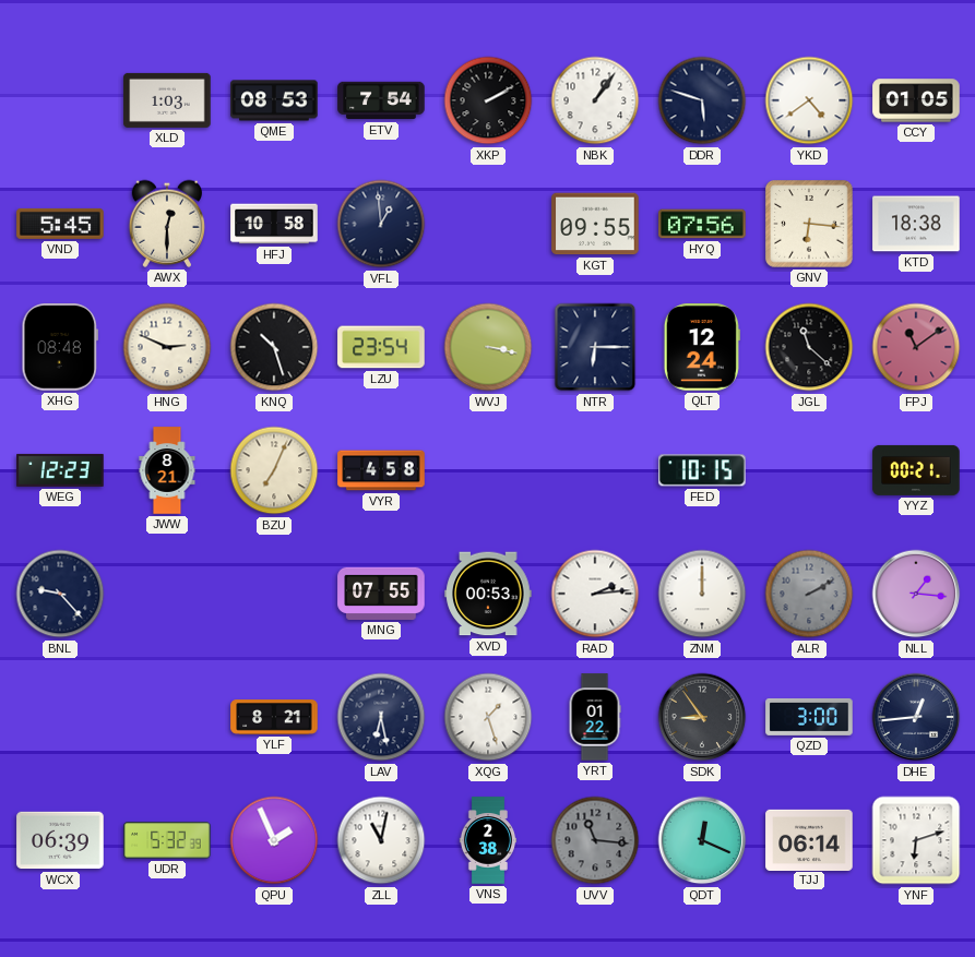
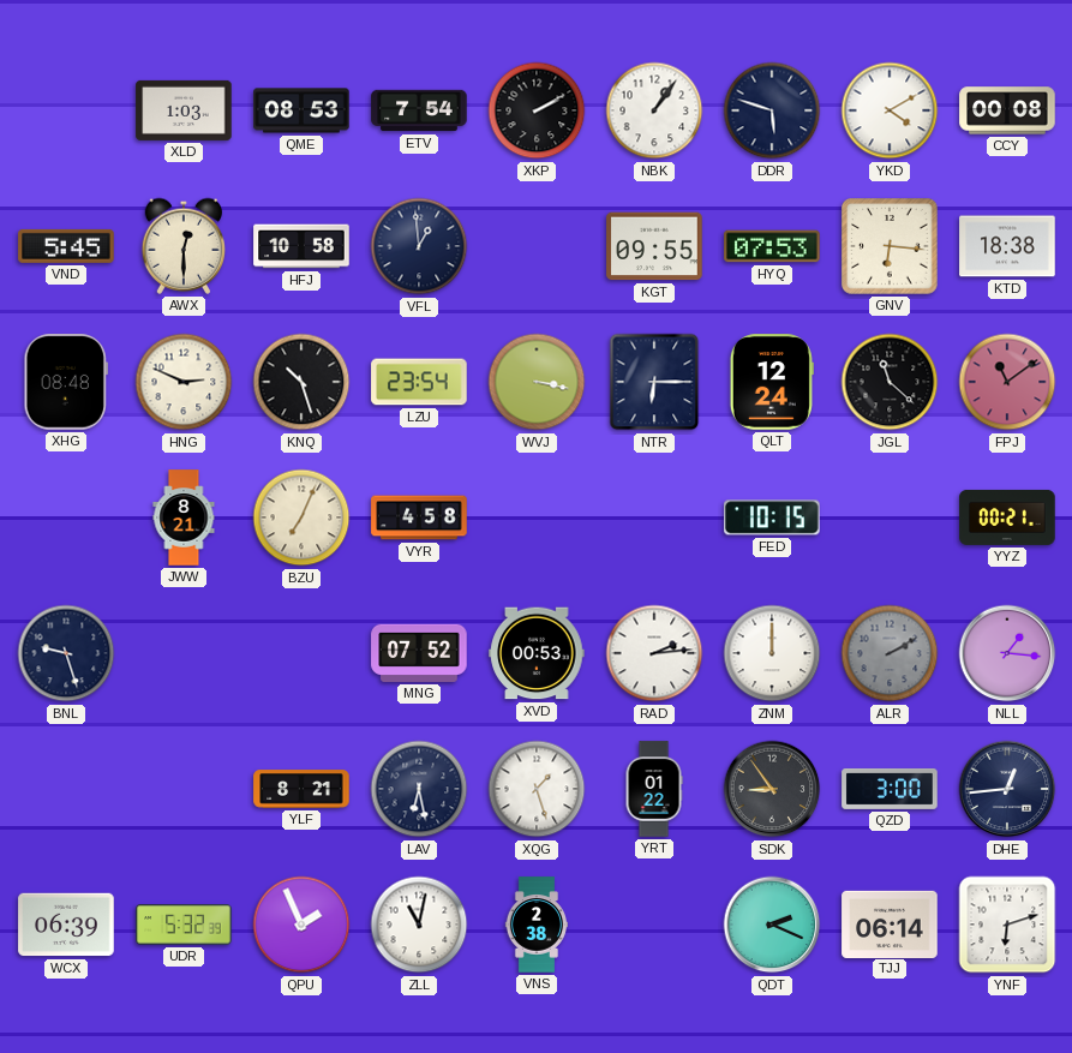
YKD: 4:39 -> 4:10
CCY: 01:05 -> 00:08
HYQ: 07:56 -> 07:53
WEG: 12:23 -> none
BNL: 9:23 -> 9:27
MNG: 07:55 -> 07:52
UVV: 11:16 -> none
QDT: 12:19 -> 2:19
